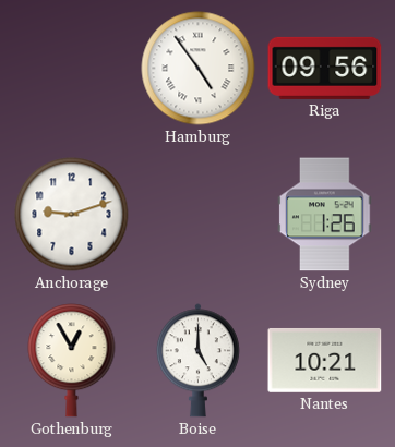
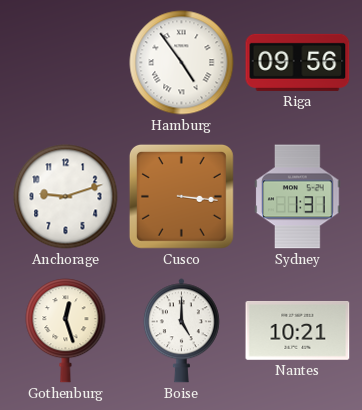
Cusco: none -> 3:16
Sydney: 1:26 -> 1:31
Gothenburg: 12:55 -> 12:27
